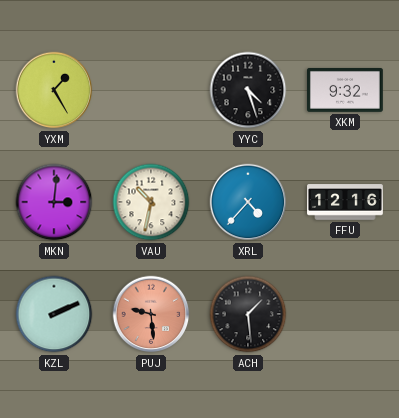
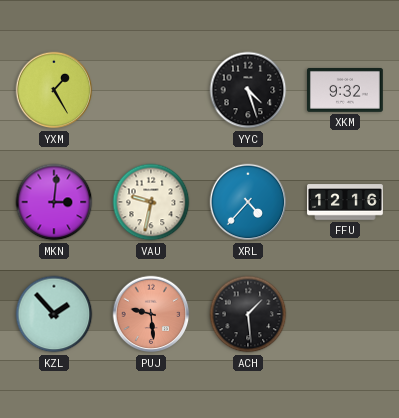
VAU: 10:32 -> 9:32
KZL: 2:11 -> 1:53
